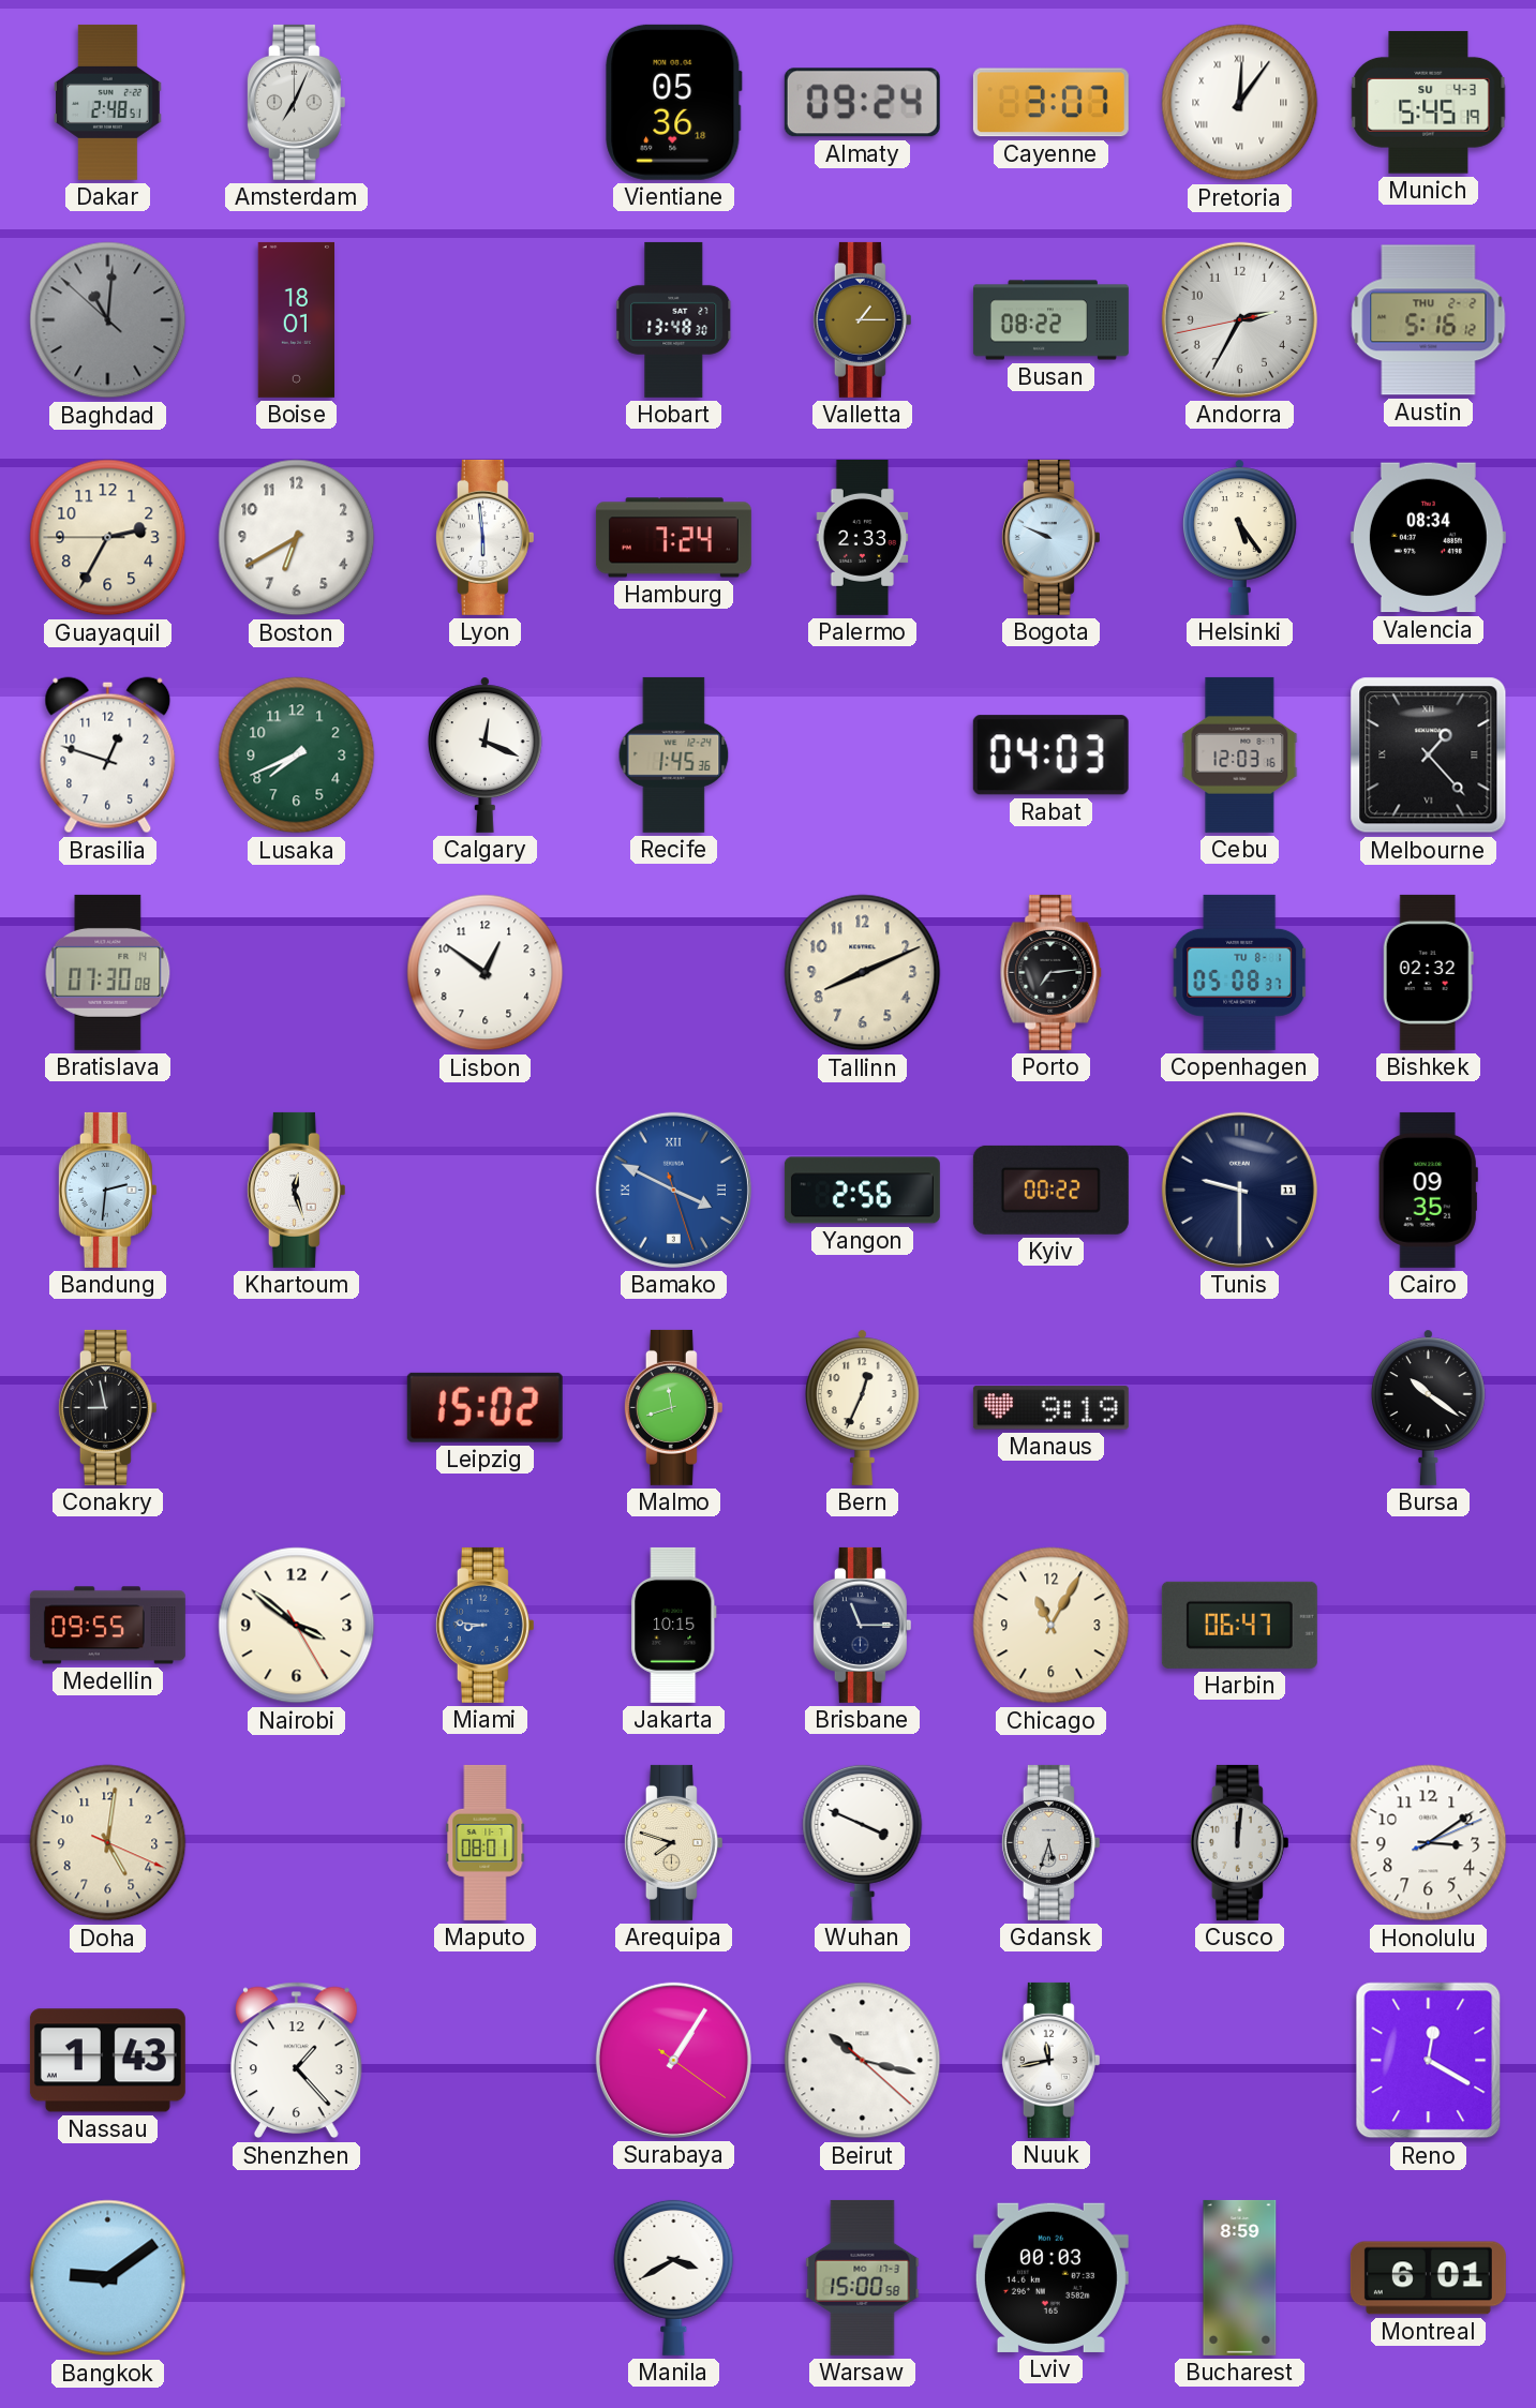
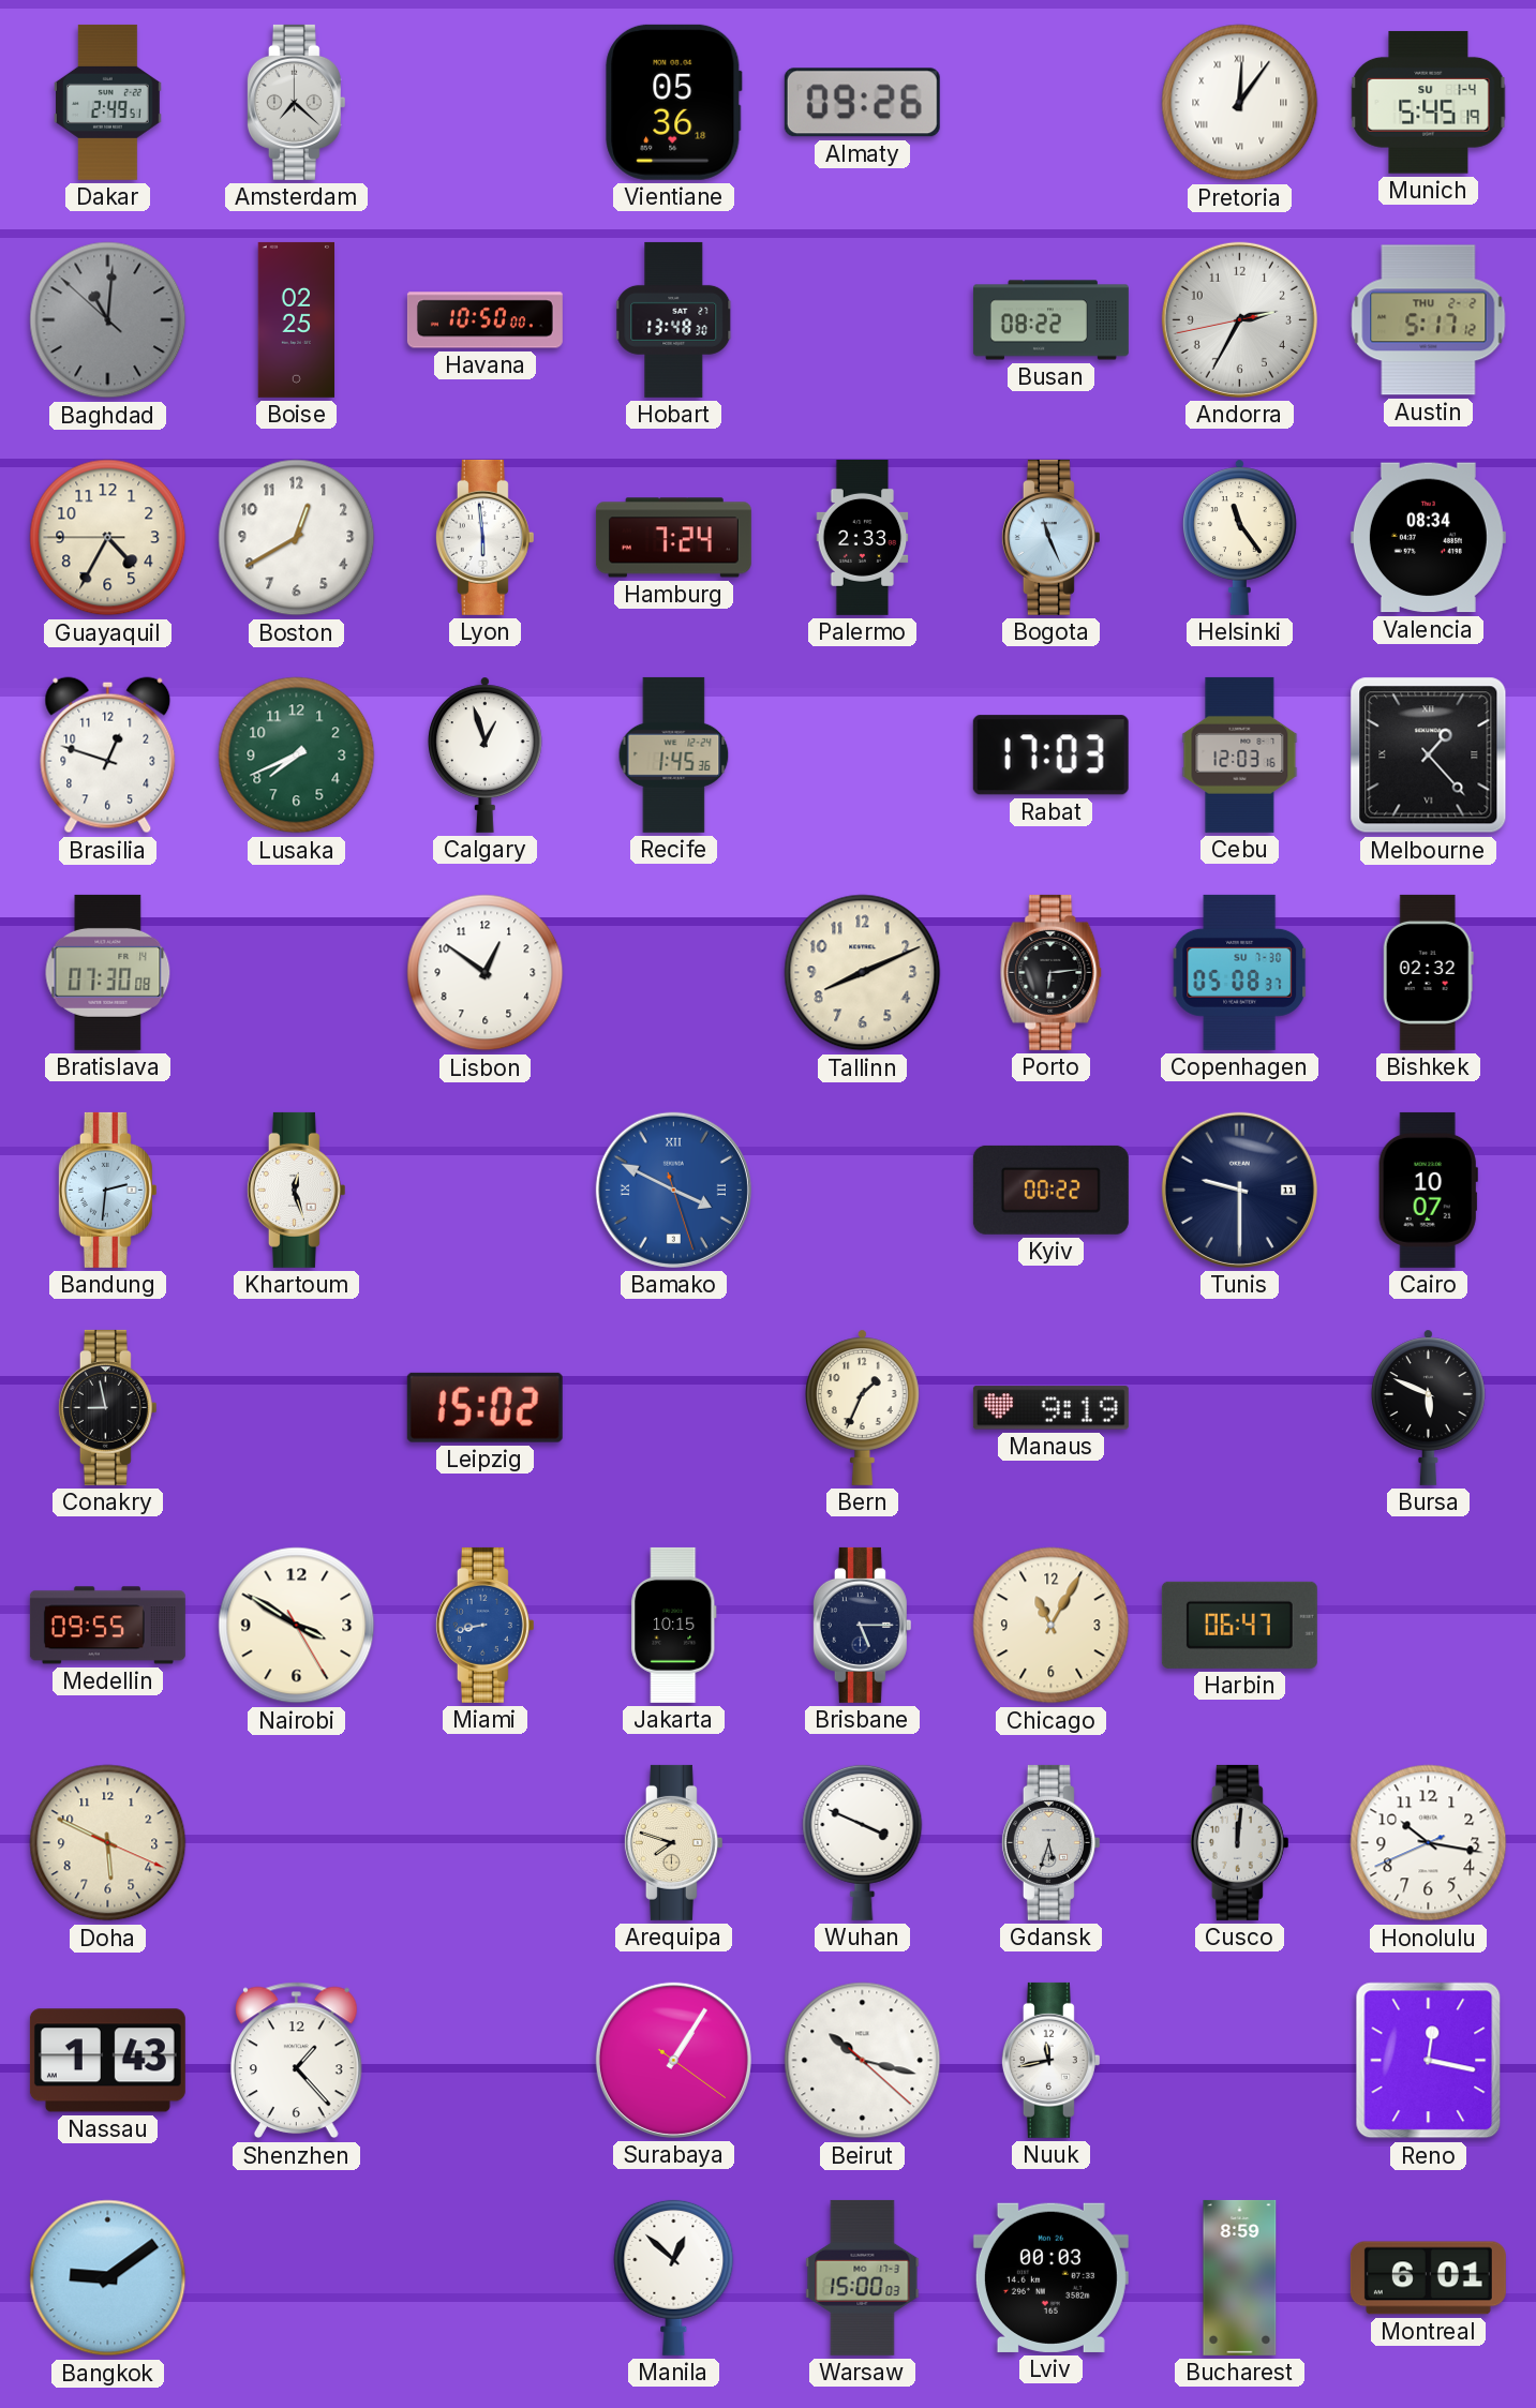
Dakar: 2:48 -> 2:49
Amsterdam: 7:04 -> 7:22
Almaty: 09:24 -> 09:26
Cayenne: 3:07 -> none
Munich date: SU 4-3 -> SU 1-4
Boise: 18:01 -> 02:25
Havana: none -> 10:50
Valletta: 1:15 -> none
Austin: 5:16 -> 5:17
Guayaquil: 2:34 -> 4:34
Boston: 6:40 -> 12:40
Bogota: 9:49 -> 11:26
Helsinki: 5:24 -> 11:24
Calgary: 12:19 -> 12:57
Rabat: 04:03 -> 17:03
Porto: 7:14 -> 6:14
Copenhagen date: TU 8-1 -> SU 7-30
Yangon: 2:56 -> none
Cairo: 09:35 -> 10:07
Malmo: 11:42 -> none
Bern: 12:34 -> 1:34
Bursa: 10:21 -> 5:49
Nairobi: 3:51 -> 3:50
Miami: 8:46 -> 8:43
Brisbane: 11:15 -> 5:15
Doha: 5:01 -> 5:49
Maputo: 08:01 -> none
Honolulu: 3:09 -> 10:16
Reno: 12:20 -> 12:17
Manila: 3:40 -> 12:52
Warsaw: 15:00:58 -> 15:00:03
